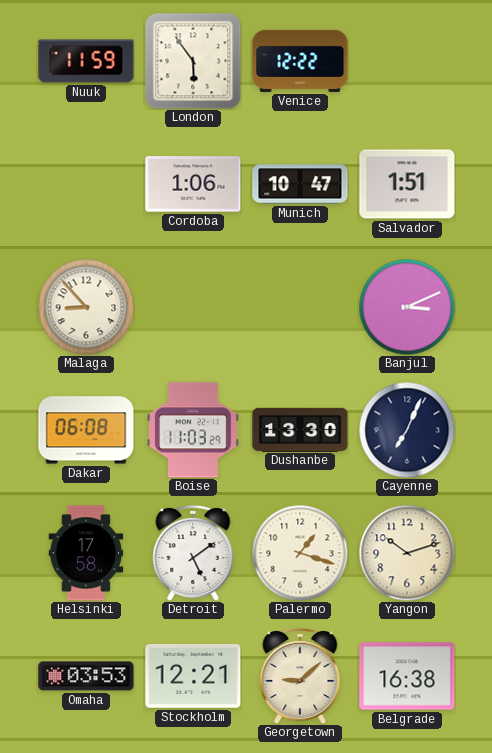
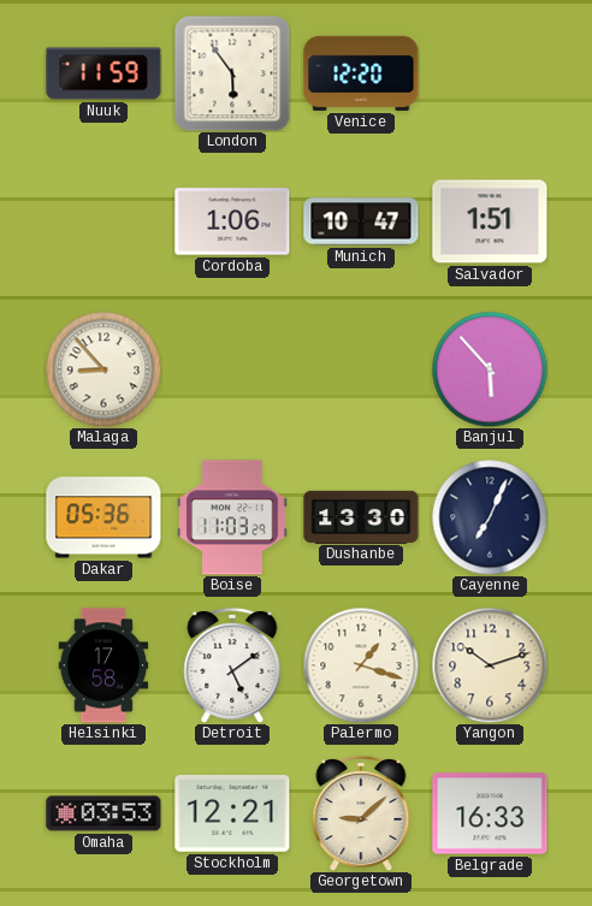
Venice: 12:22 -> 12:20
Banjul: 3:11 -> 5:53
Dakar: 06:08 -> 05:36
Belgrade: 16:38 -> 16:33
